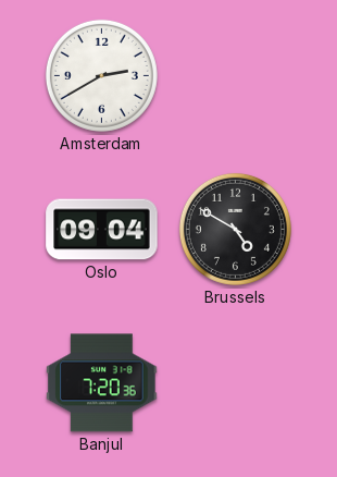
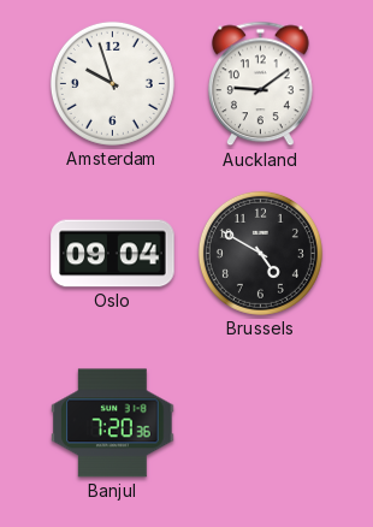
Amsterdam: 2:40 -> 9:57
Auckland: none -> 9:09
